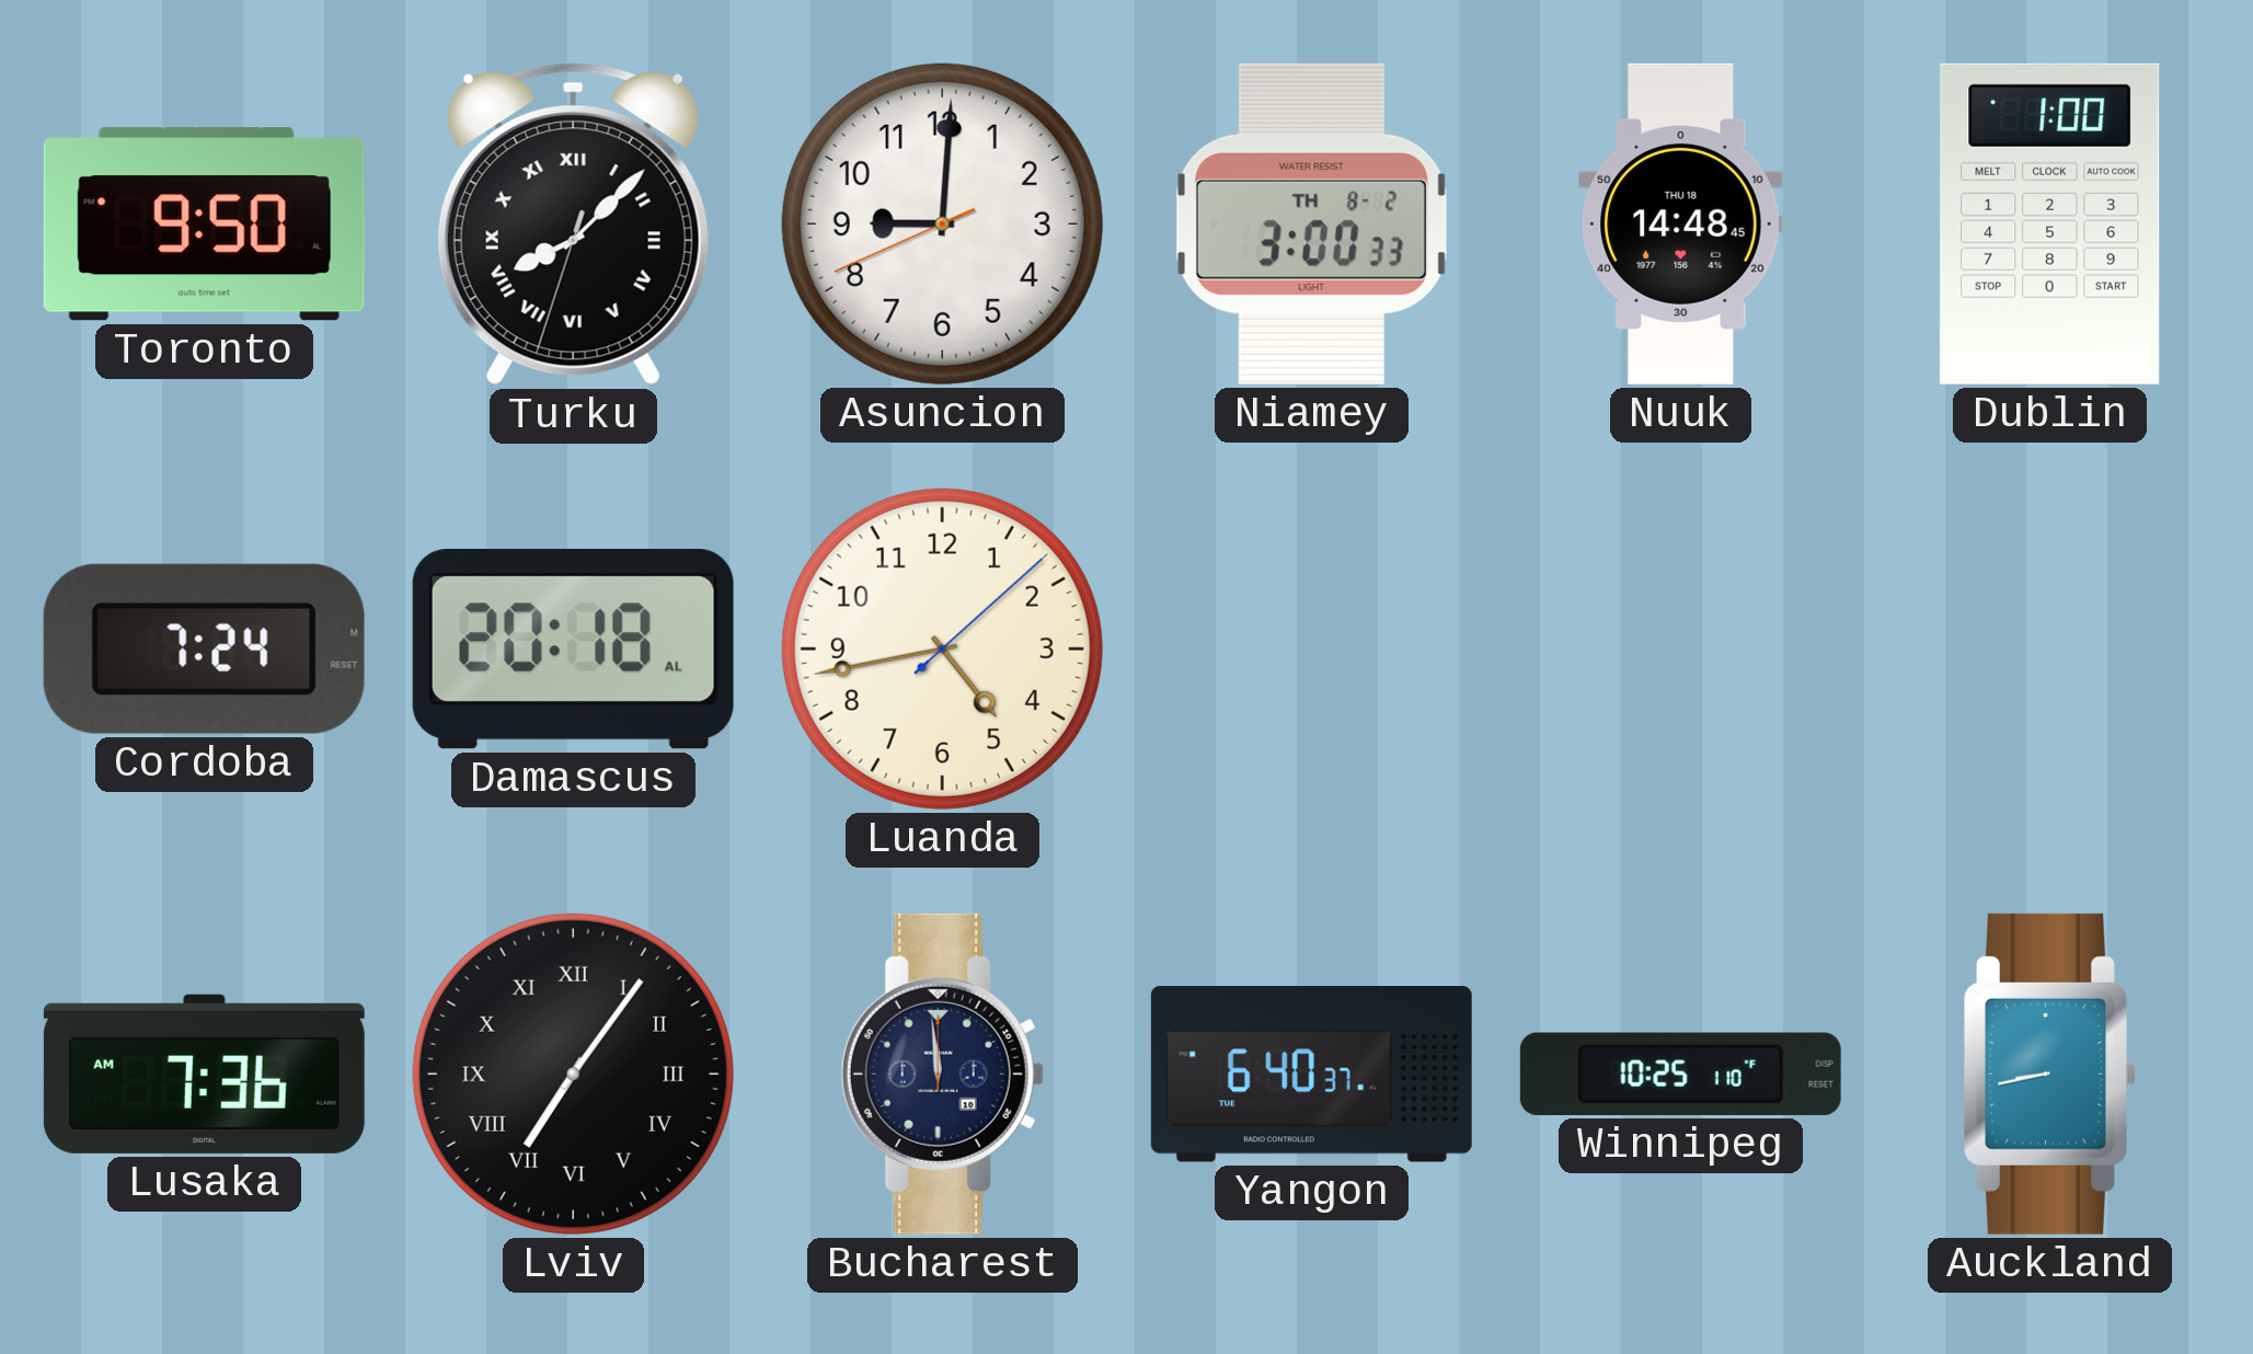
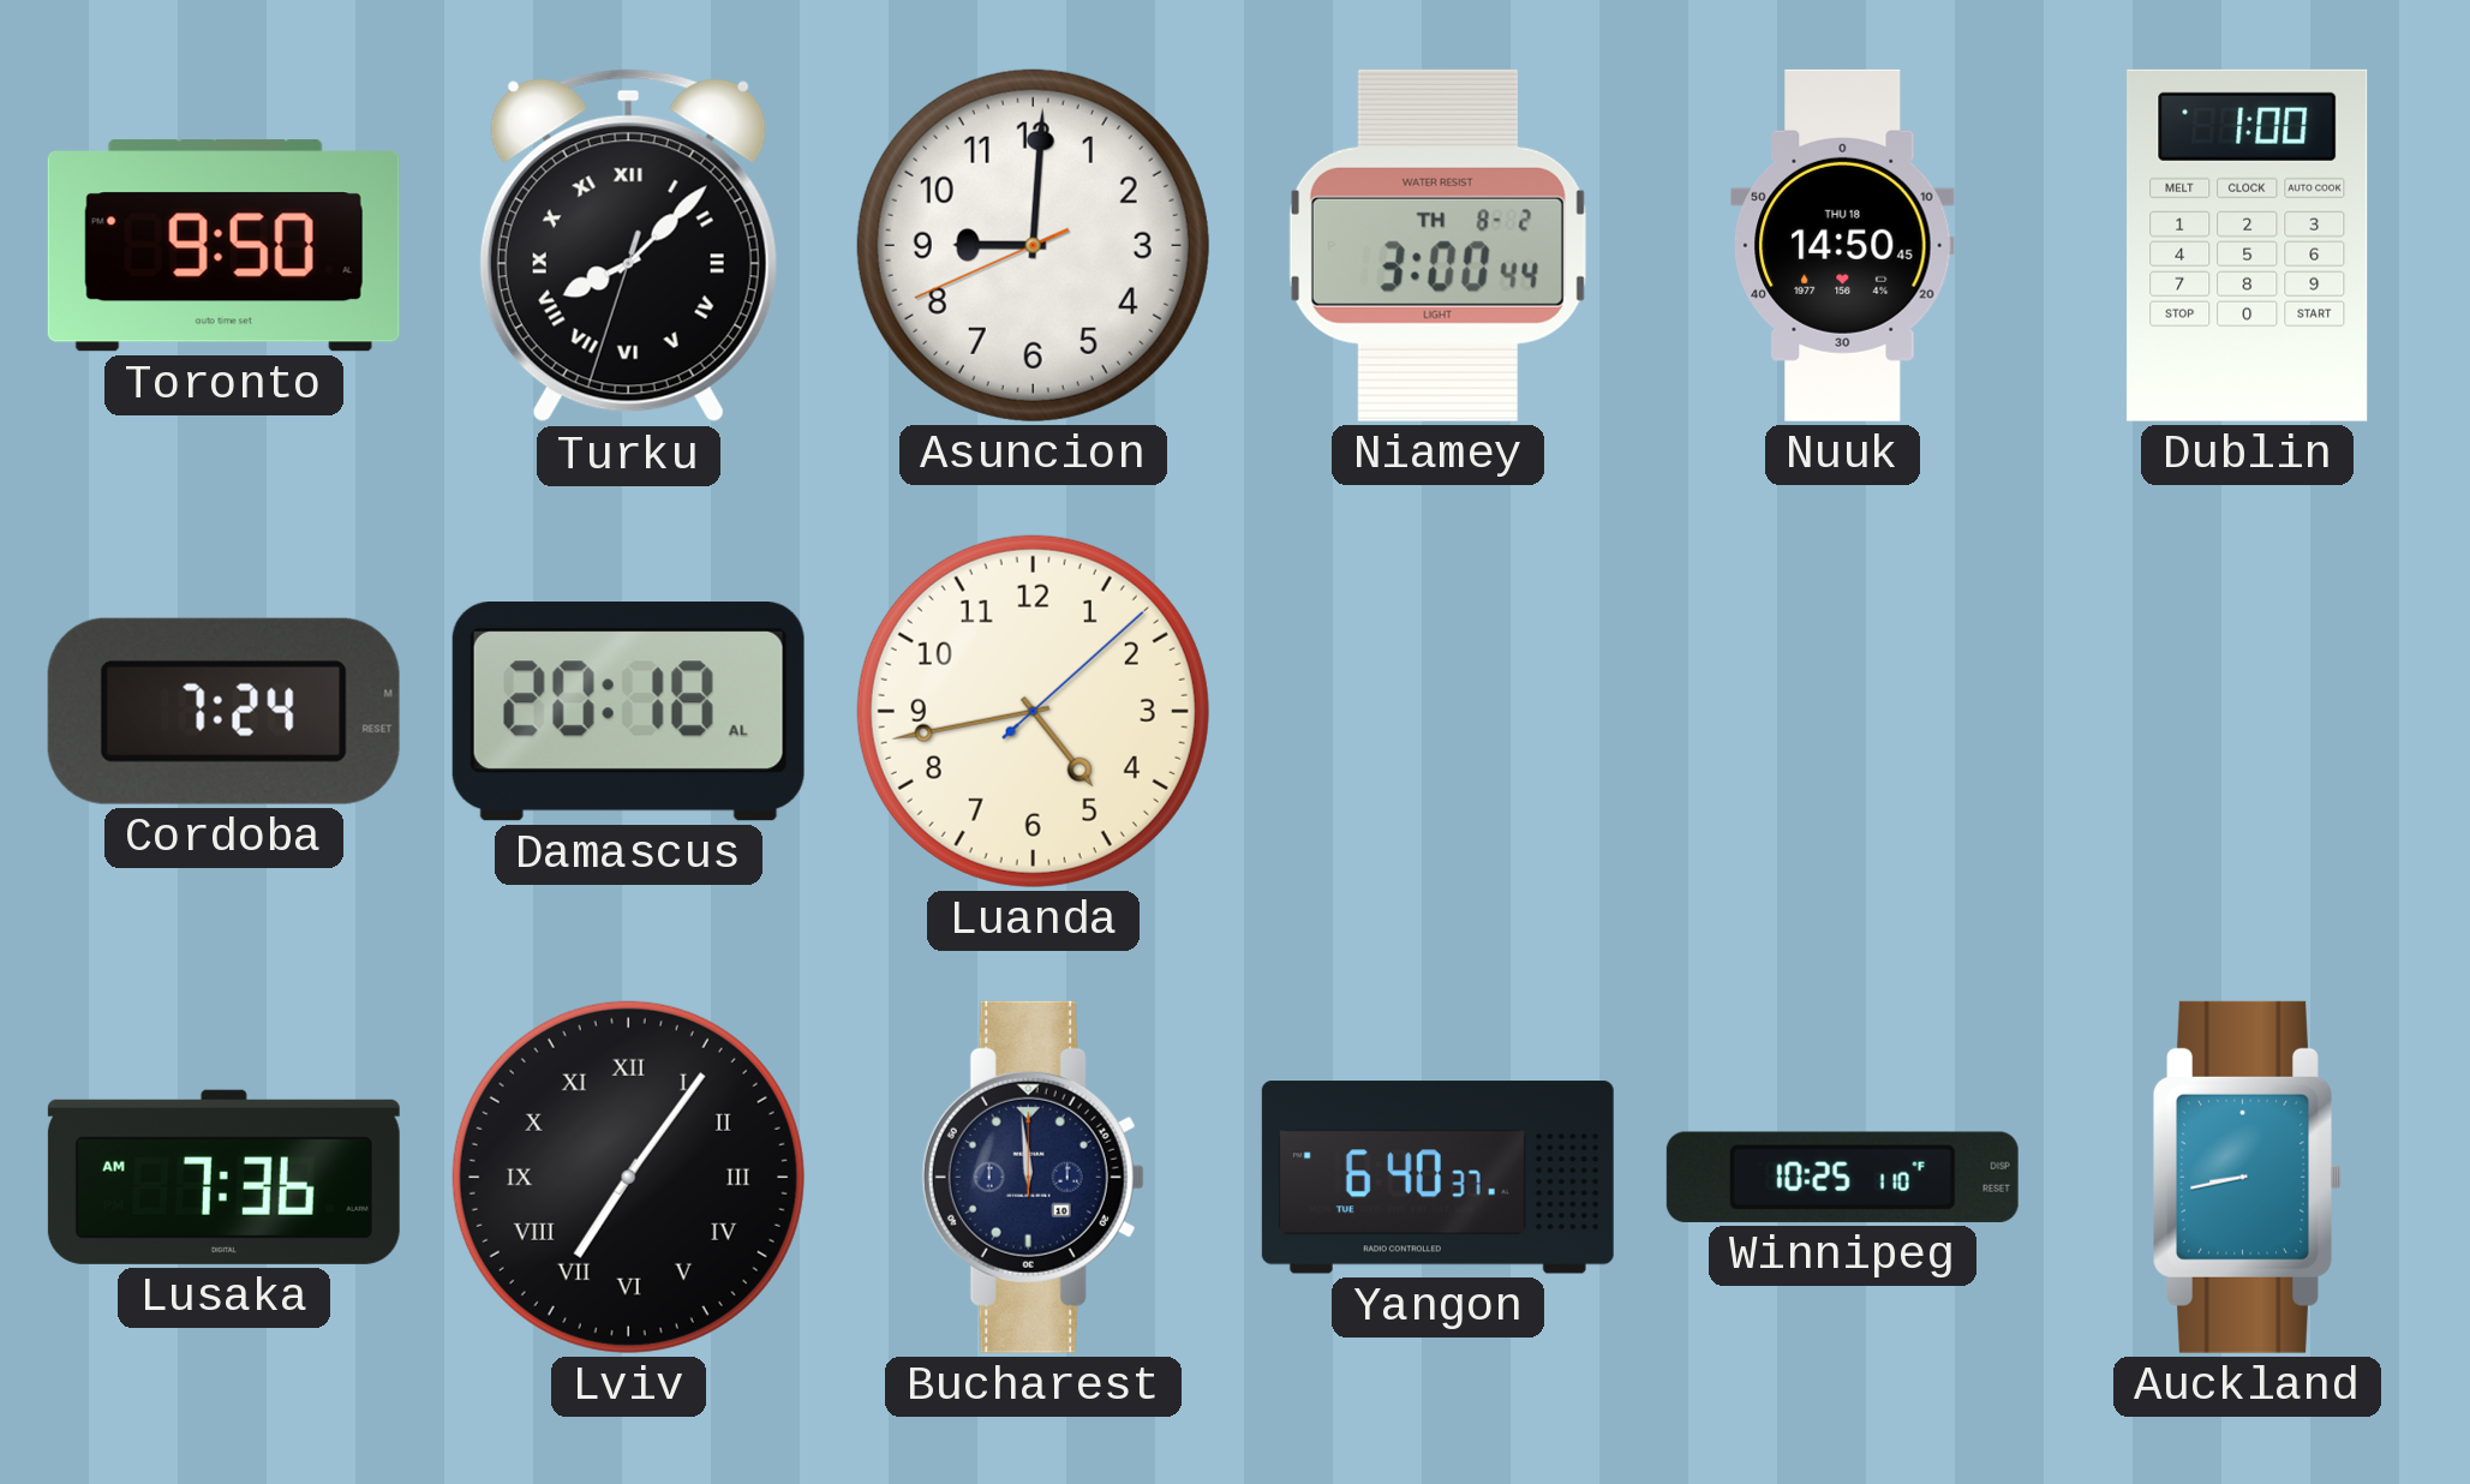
Niamey: 3:00:33 -> 3:00:44
Nuuk: 14:48 -> 14:50
